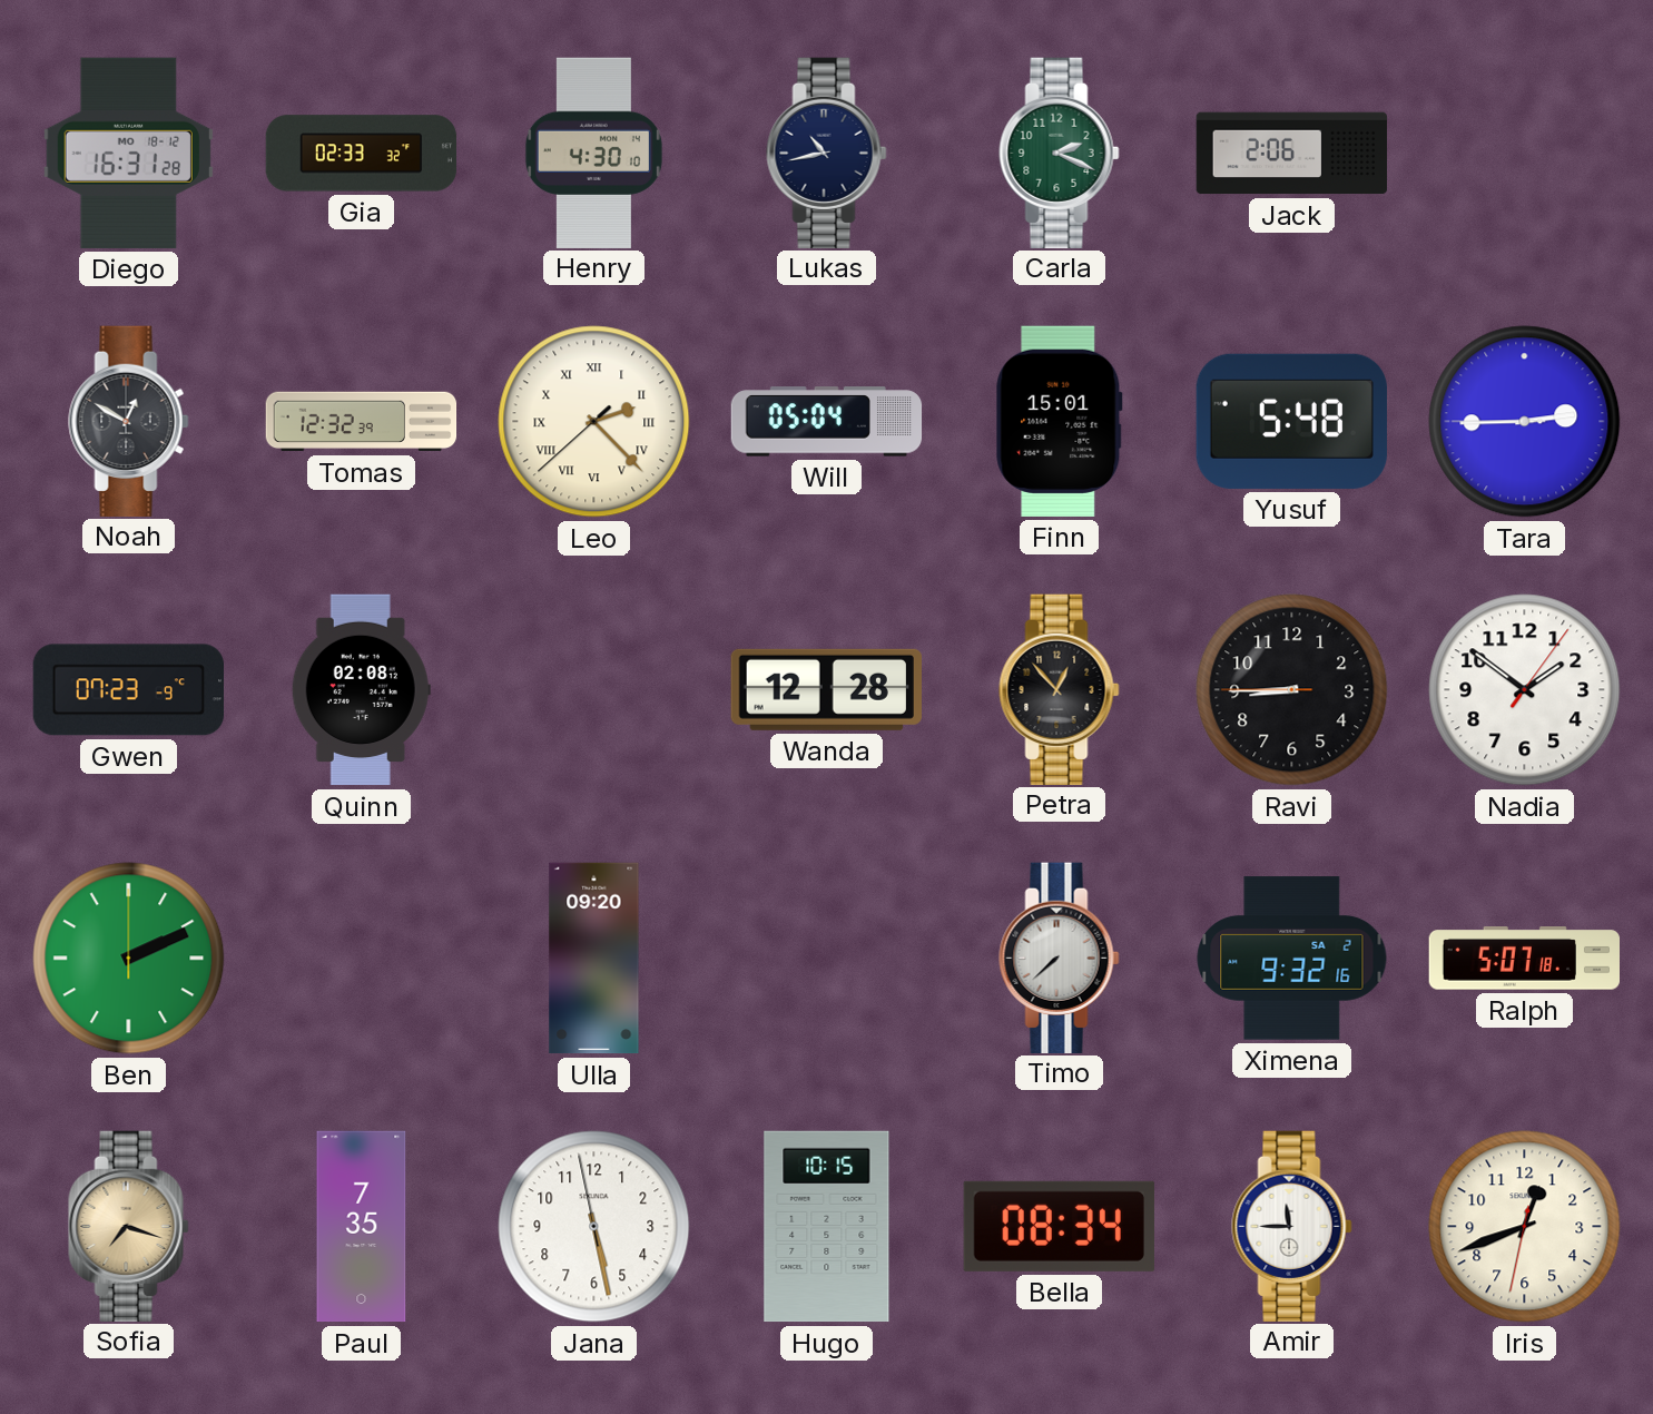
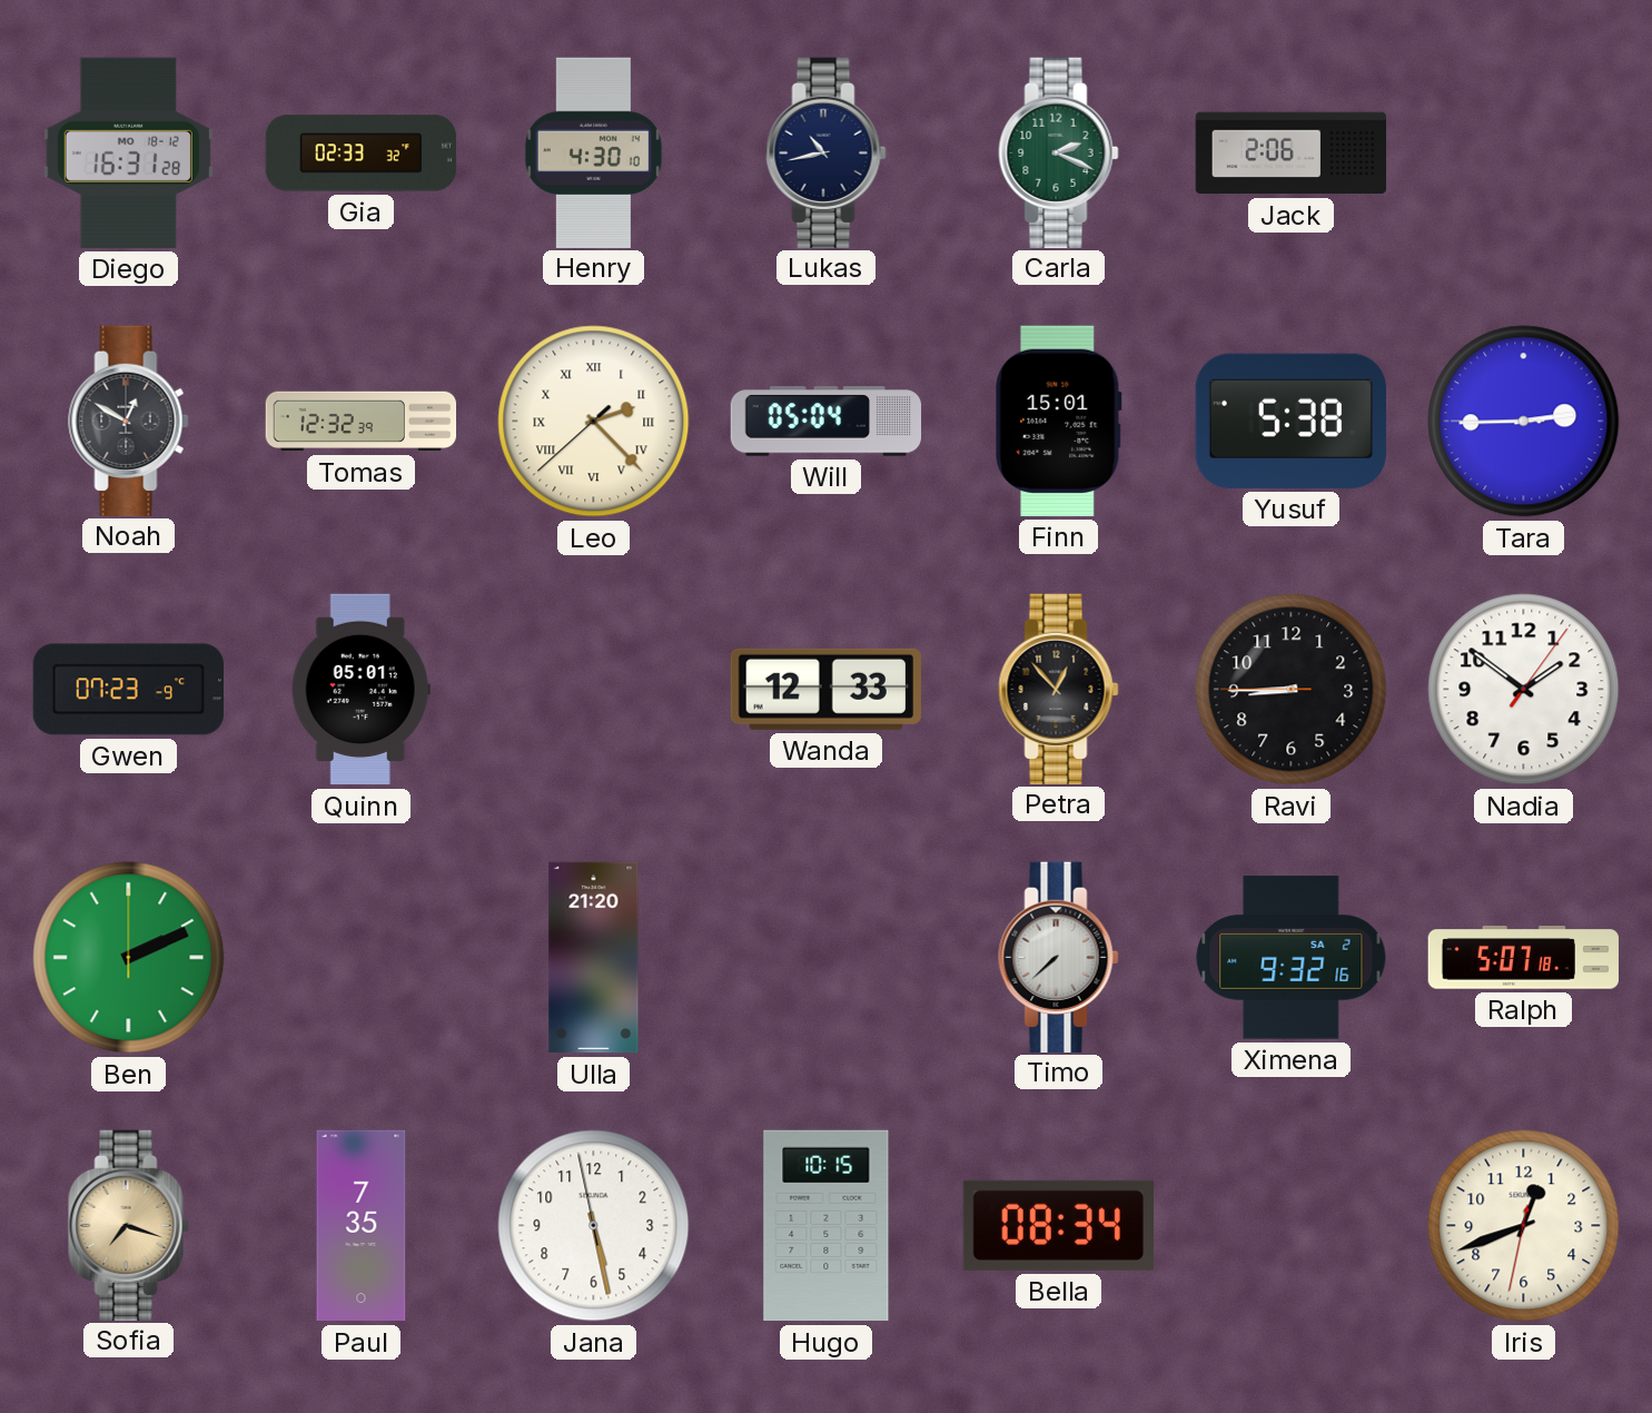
Yusuf: 5:48 -> 5:38
Quinn: 02:08 -> 05:01
Wanda: 12:28 -> 12:33
Ulla: 09:20 -> 21:20
Amir: 11:45 -> none
